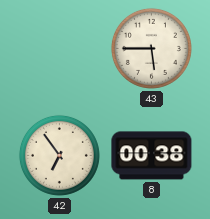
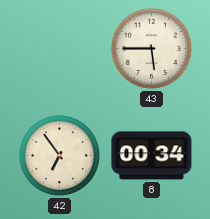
8: 00:38 -> 00:34
